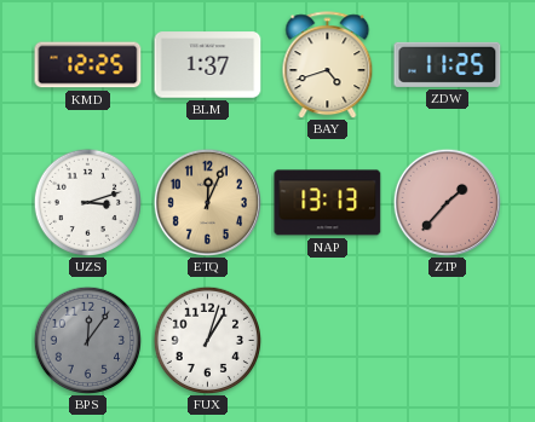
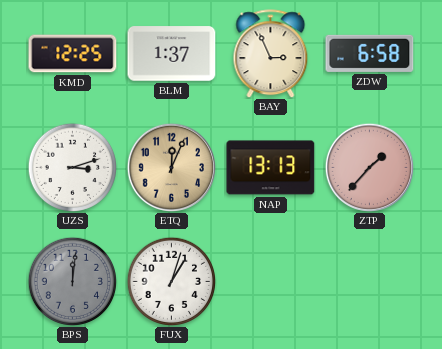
BAY: 4:42 -> 2:56
ZDW: 11:25 -> 6:58
BPS: 12:06 -> 12:01
